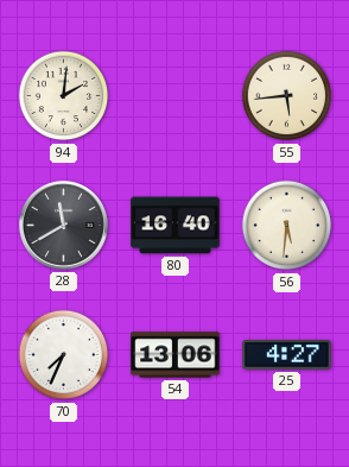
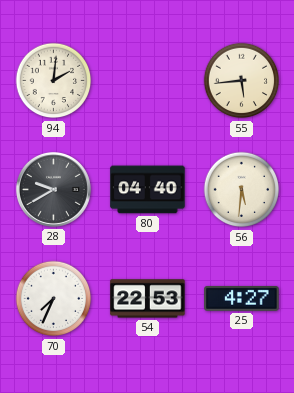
28: 11:40 -> 9:40
80: 16:40 -> 04:40
54: 13:06 -> 22:53
